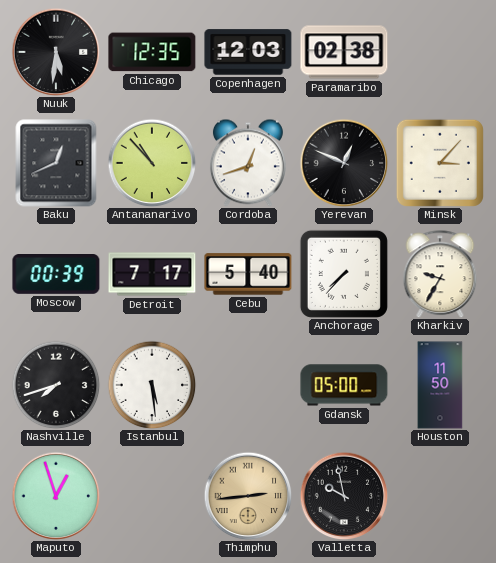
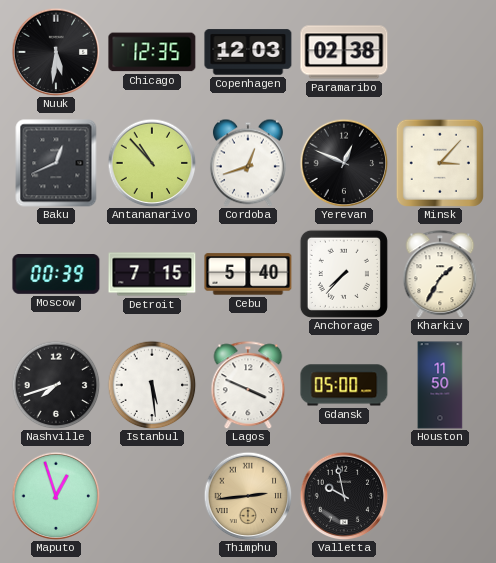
Detroit: 7:17 -> 7:15
Kharkiv: 9:35 -> 1:35
Lagos: none -> 3:49
